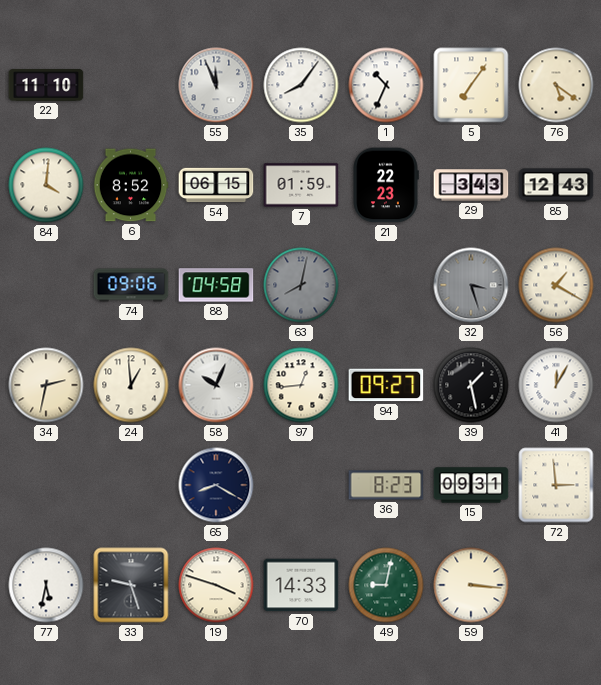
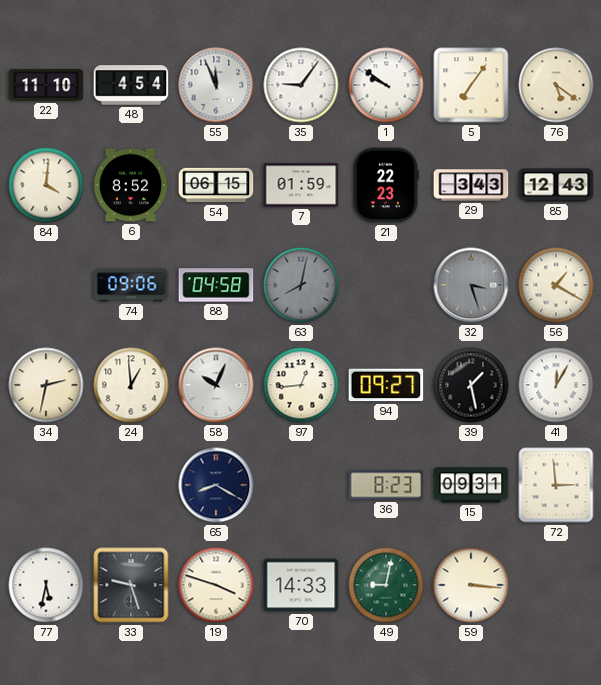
48: none -> 4:54
35: 8:06 -> 9:06
1: 10:34 -> 9:51
